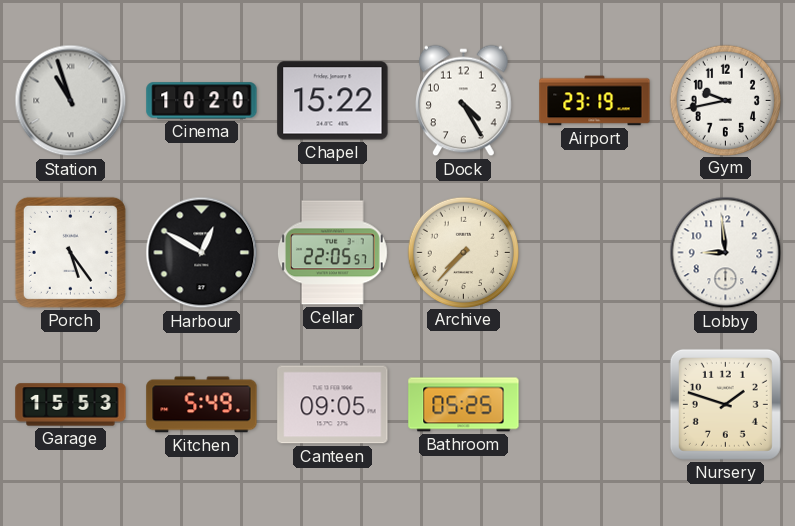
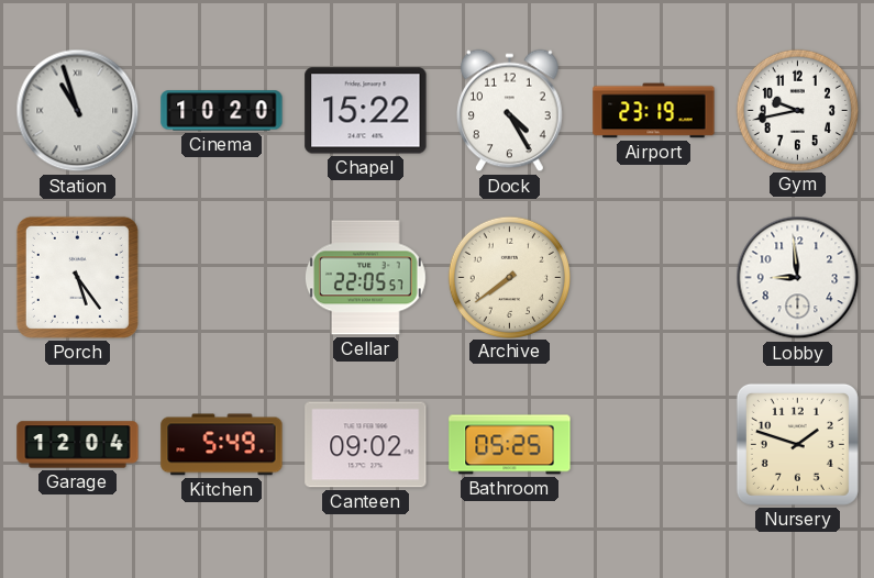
Harbour: 12:50 -> none
Archive: 7:37 -> 7:39
Garage: 15:53 -> 12:04
Canteen: 09:05 -> 09:02
